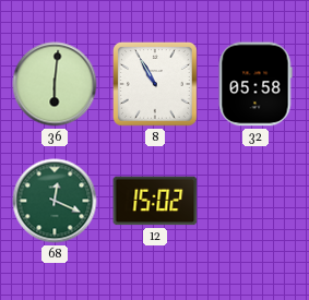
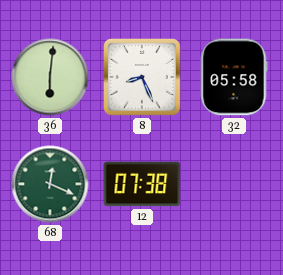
8: 10:55 -> 8:26
12: 15:02 -> 07:38
